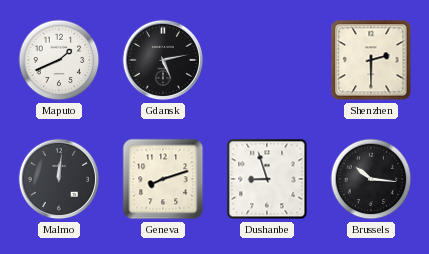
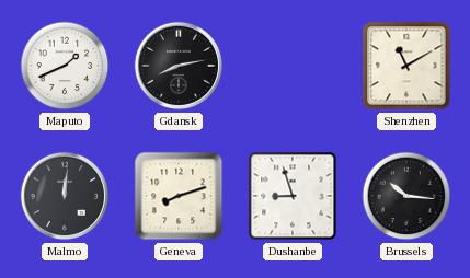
Gdansk: 5:13 -> 8:13
Shenzhen: 2:30 -> 11:10
